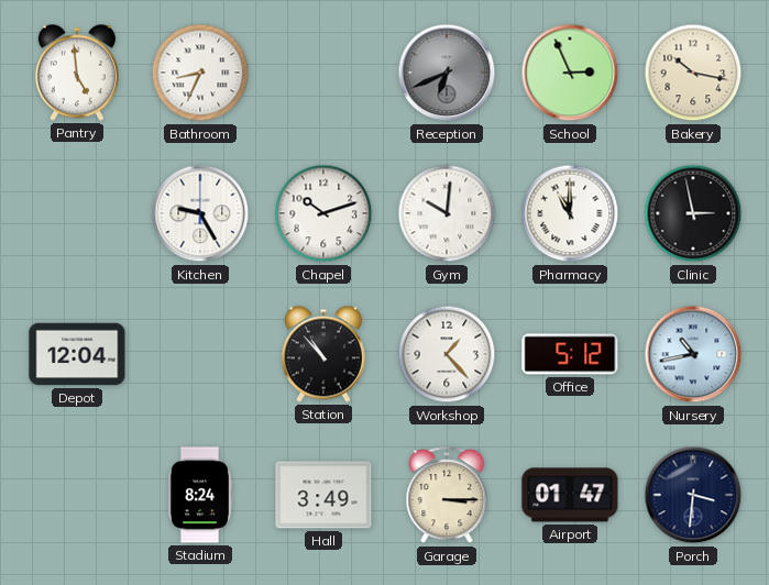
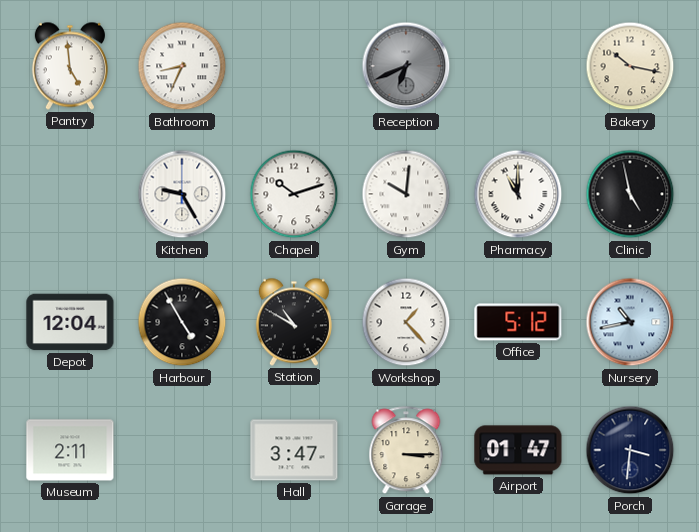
School: 2:56 -> none
Clinic: 2:58 -> 4:58
Harbour: none -> 4:55
Station: 10:53 -> 10:50
Museum: none -> 2:11
Stadium: 8:24 -> none
Hall: 3:49 -> 3:47
